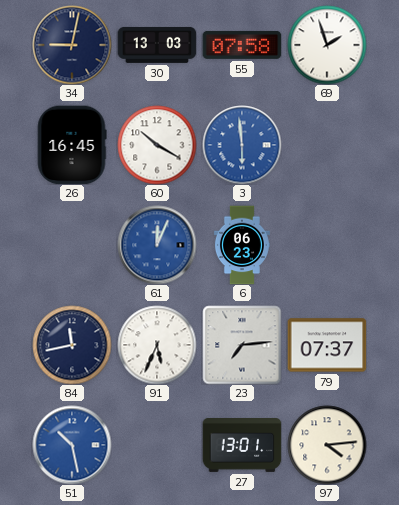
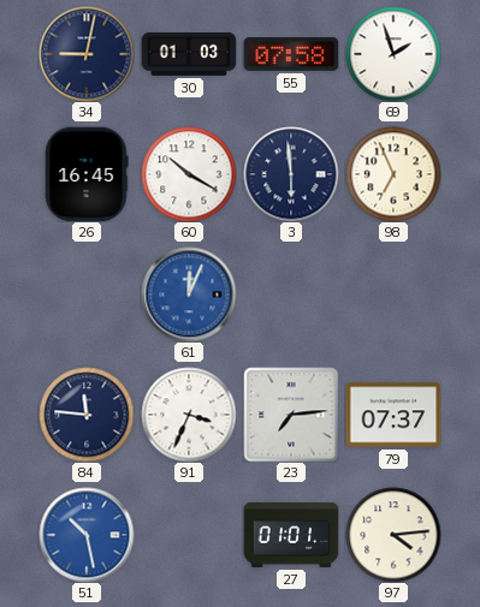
30: 13:03 -> 01:03
3 dial: blue -> navy
98: none -> 6:56
6: 06:23 -> none
84: 11:43 -> 11:46
91: 5:34 -> 3:34
27: 13:01 -> 01:01
